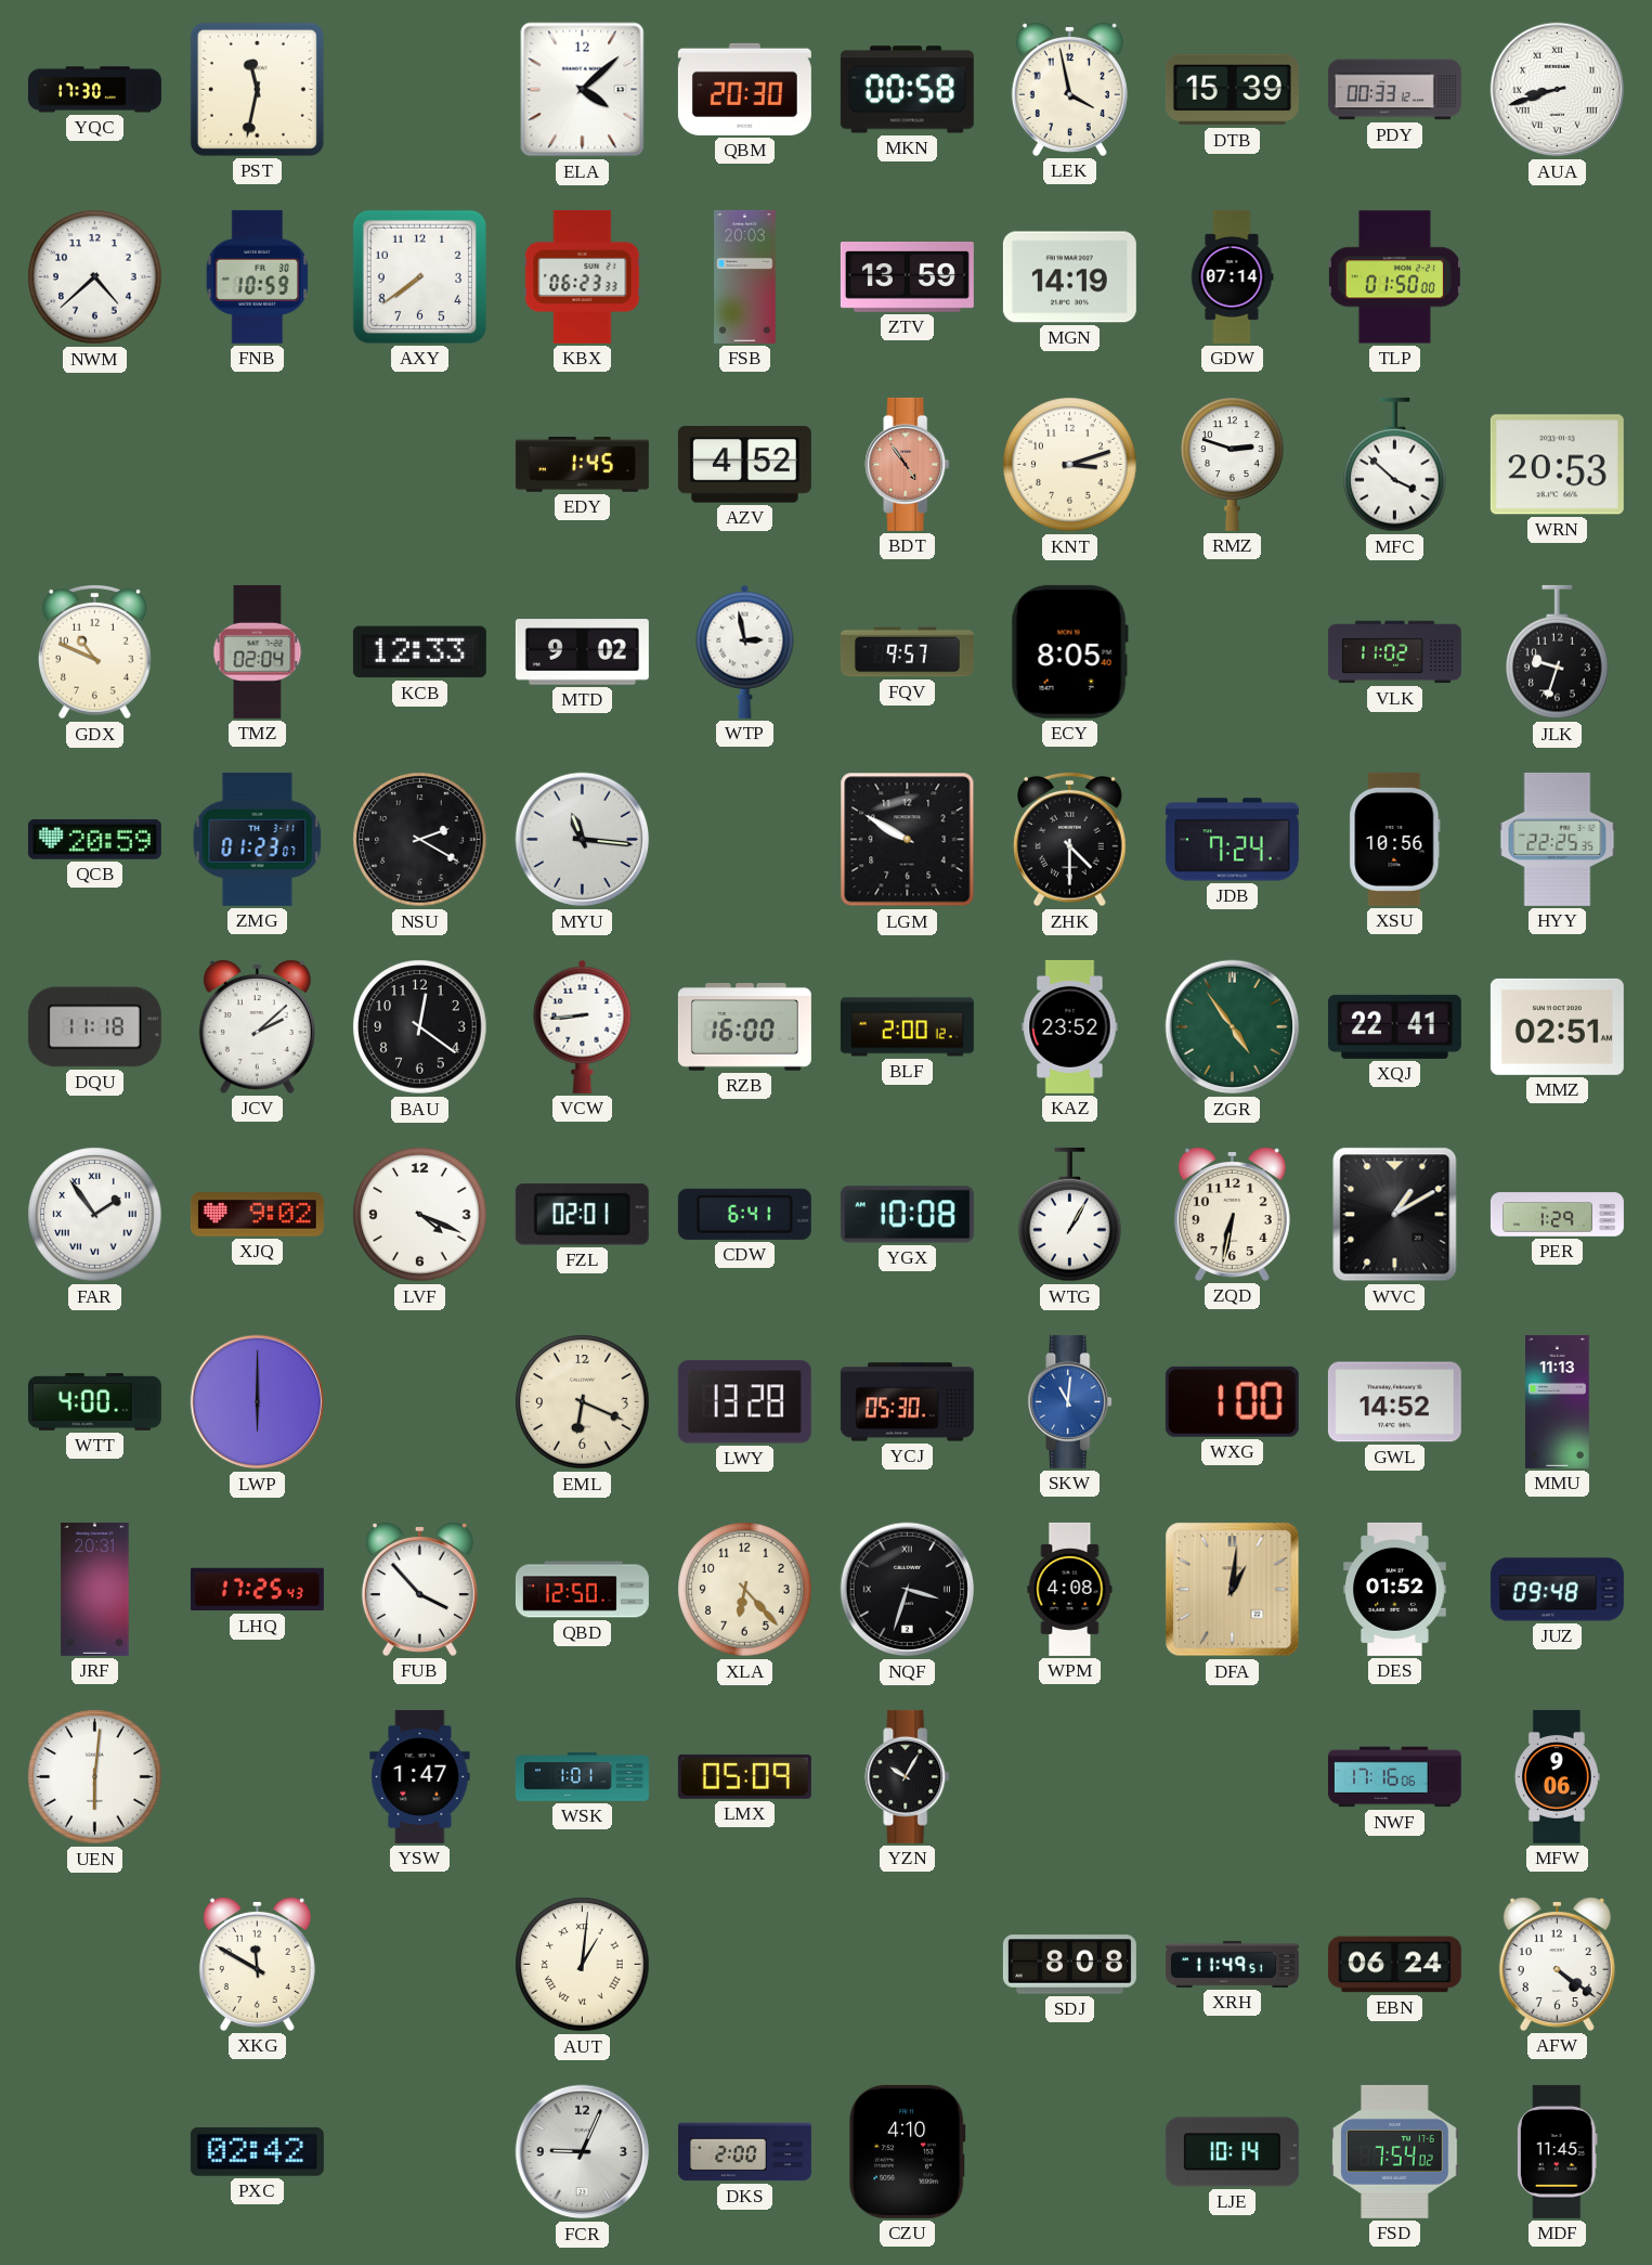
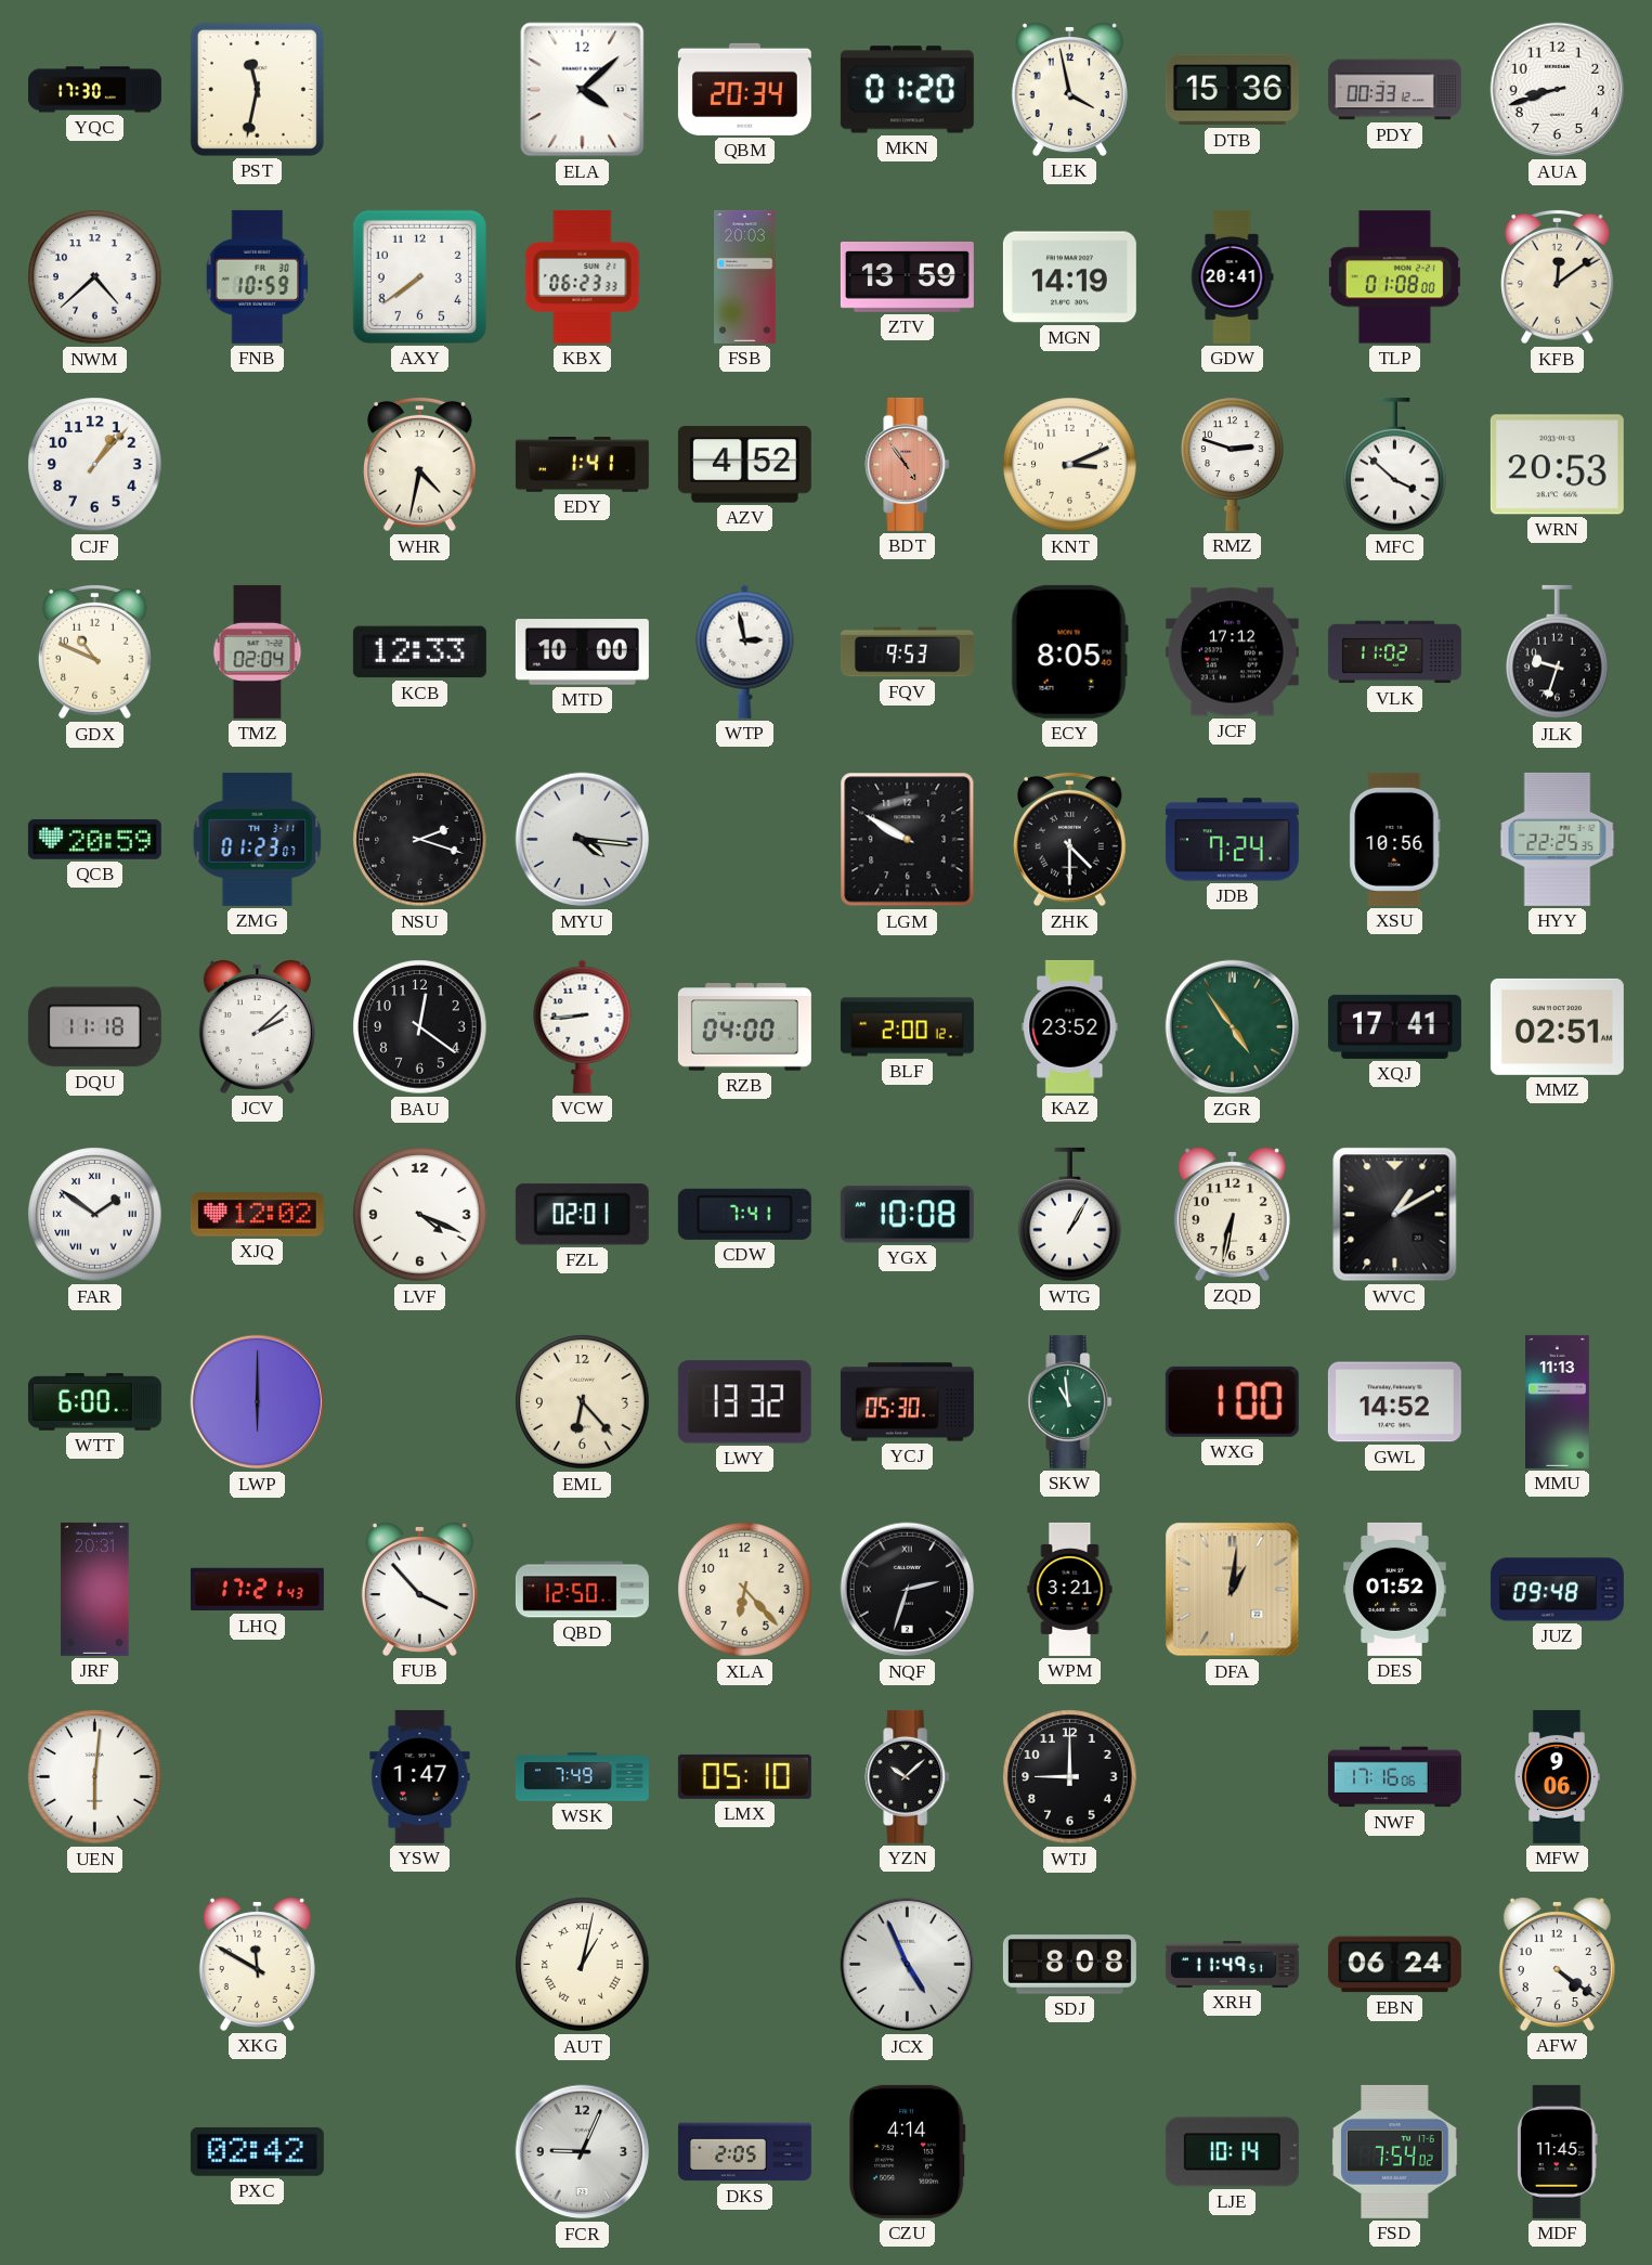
QBM: 20:30 -> 20:34
MKN: 00:58 -> 01:20
DTB: 15:39 -> 15:36
AUA numerals: Roman -> Arabic
GDW: 07:14 -> 20:41
TLP: 01:50 -> 01:08
KFB: none -> 12:09
CJF: none -> 1:07
WHR: none -> 4:32
EDY: 1:45 -> 1:41
KNT: 3:12 -> 3:11
MTD: 9:02 -> 10:00
FQV: 9:57 -> 9:53
JCF: none -> 17:12
NSU: 2:20 -> 2:18
MYU: 11:16 -> 4:16
RZB: 16:00 -> 04:00
XQJ: 22:41 -> 17:41
FAR: 1:54 -> 1:51
XJQ: 9:02 -> 12:02
CDW: 6:41 -> 7:41
PER: 1:29 -> none
WTT: 4:00 -> 6:00
EML: 6:19 -> 6:23
LWY: 13:28 -> 13:32
SKW: 11:01 -> 10:59
SKW dial: blue -> green
LHQ: 17:25 -> 17:21
NQF: 3:33 -> 2:33
WPM: 4:08 -> 3:21
WSK: 1:01 -> 7:49
LMX: 05:09 -> 05:10
YZN: 10:05 -> 10:08
WTJ: none -> 9:00
AUT: 1:01 -> 1:02
JCX: none -> 4:56
DKS: 2:00 -> 2:05
CZU: 4:10 -> 4:14
